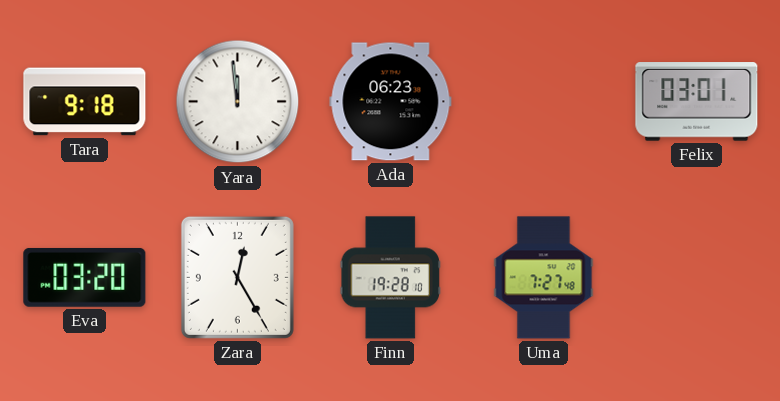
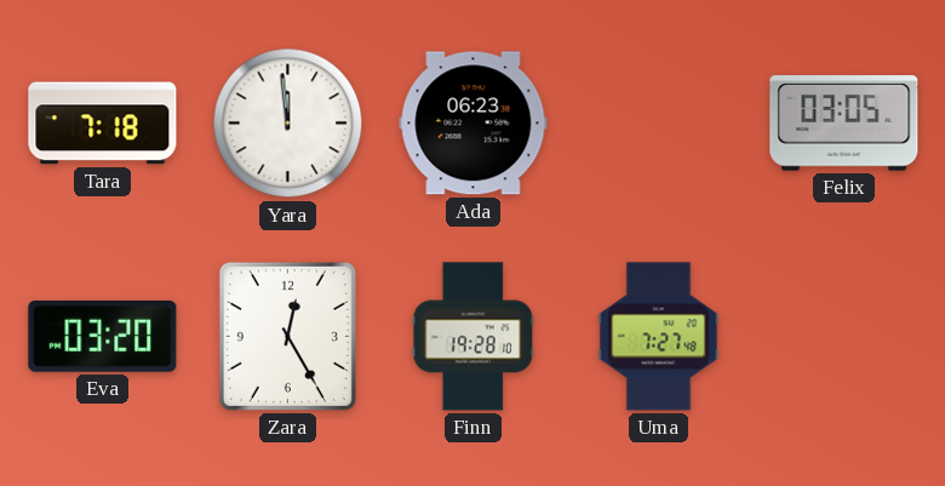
Tara: 9:18 -> 7:18
Felix: 03:01 -> 03:05
